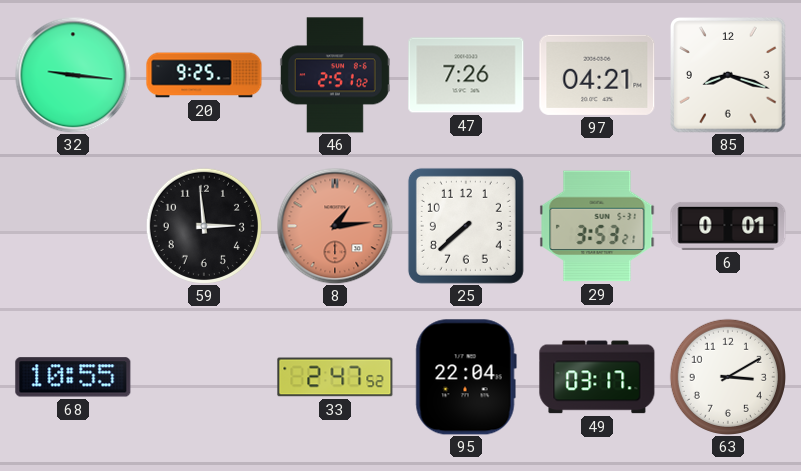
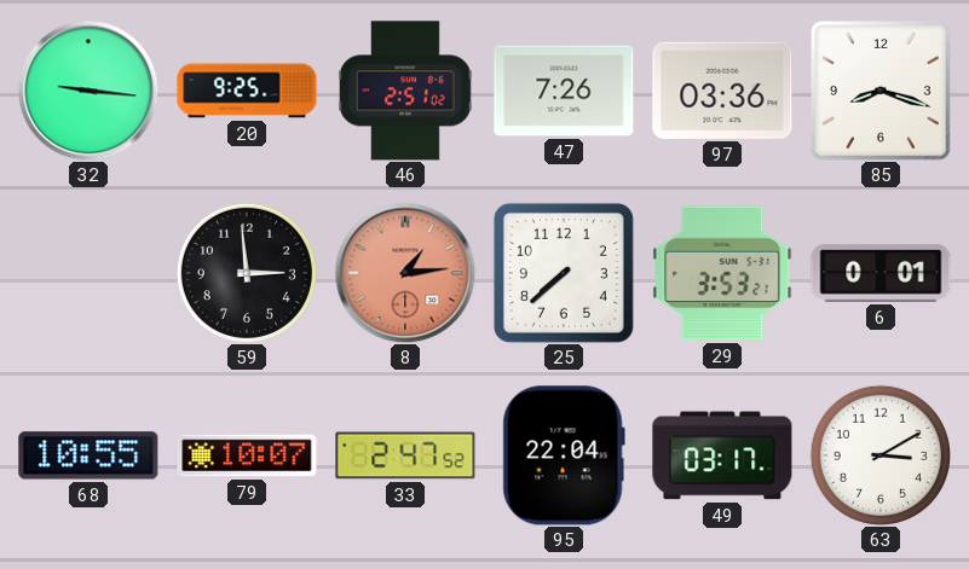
97: 04:21 -> 03:36
79: none -> 10:07
